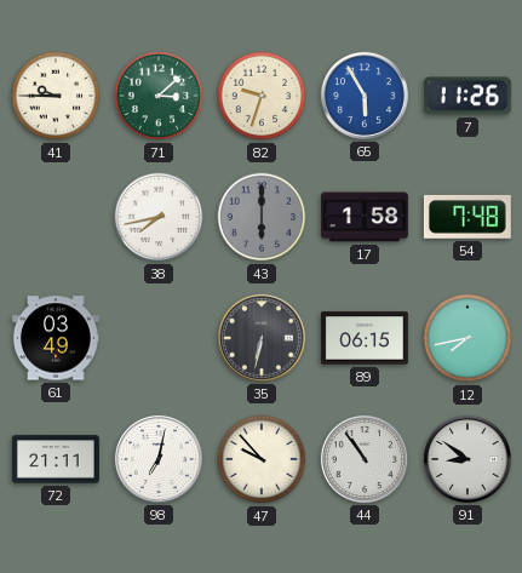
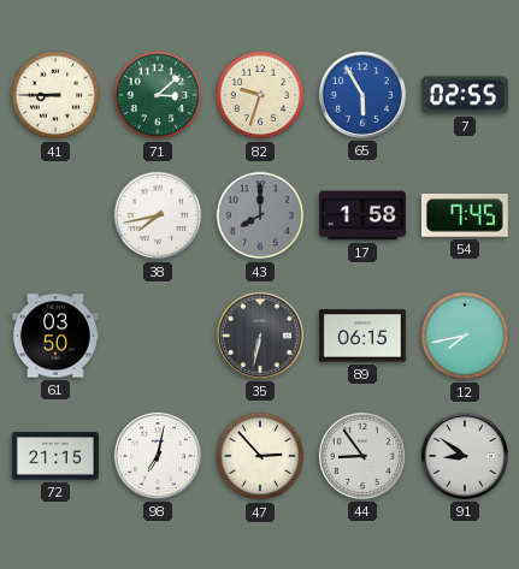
41: 9:45 -> 8:45
7: 11:26 -> 02:55
43: 6:00 -> 8:00
54: 7:48 -> 7:45
61: 03:49 -> 03:50
72: 21:11 -> 21:15
47: 9:53 -> 2:53
44: 10:54 -> 8:54
